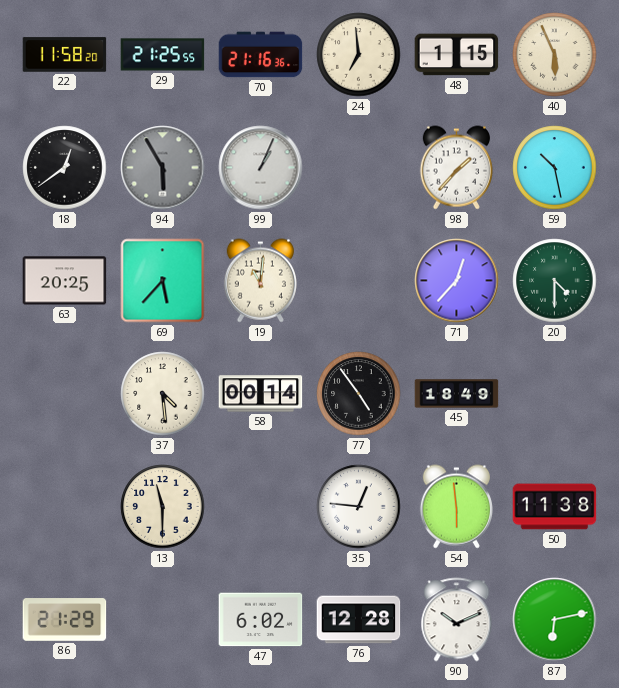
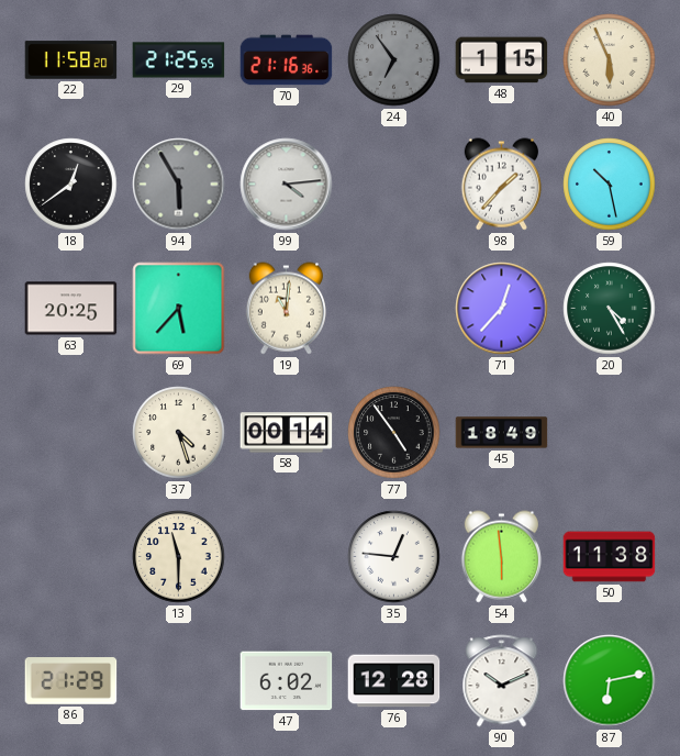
24: 6:59 -> 6:54
24 dial: cream -> grey
99: 1:04 -> 4:14
20: 4:30 -> 4:25
37: 4:29 -> 4:27
